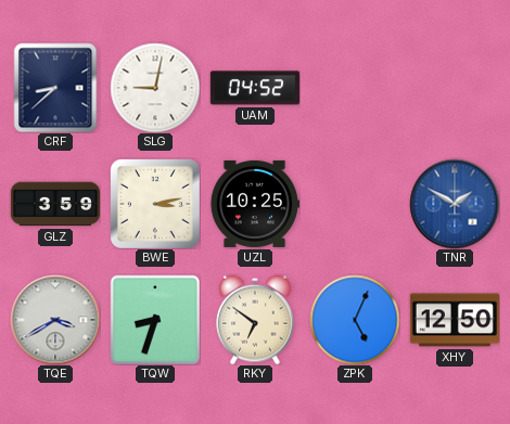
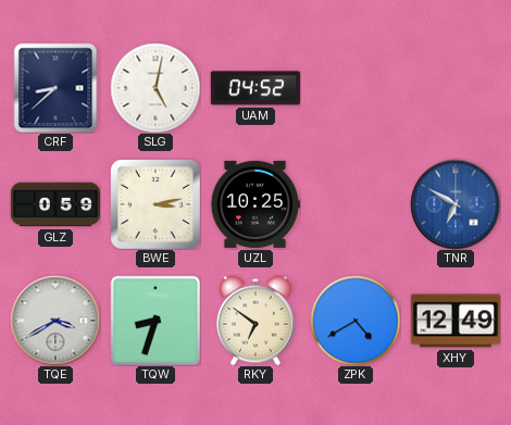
SLG: 9:02 -> 5:02
GLZ: 3:59 -> 0:59
TNR: 1:50 -> 6:50
ZPK: 5:04 -> 4:40
XHY: 12:50 -> 12:49
